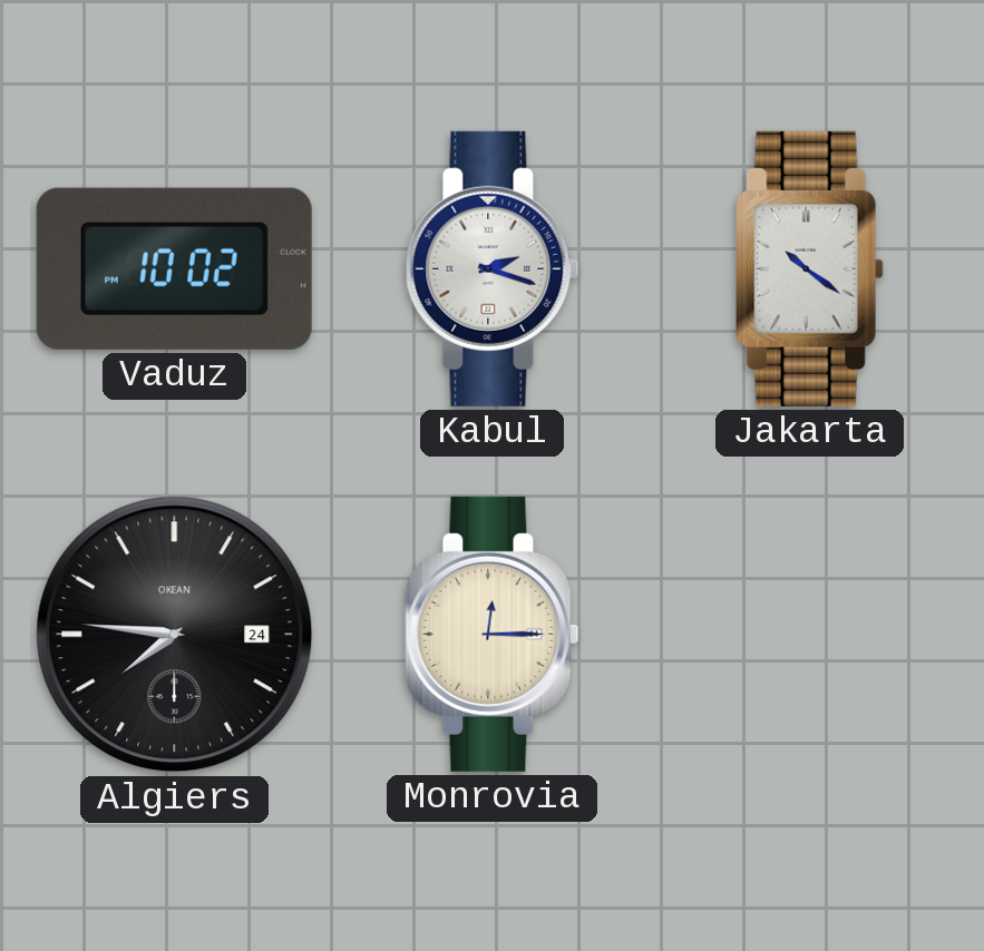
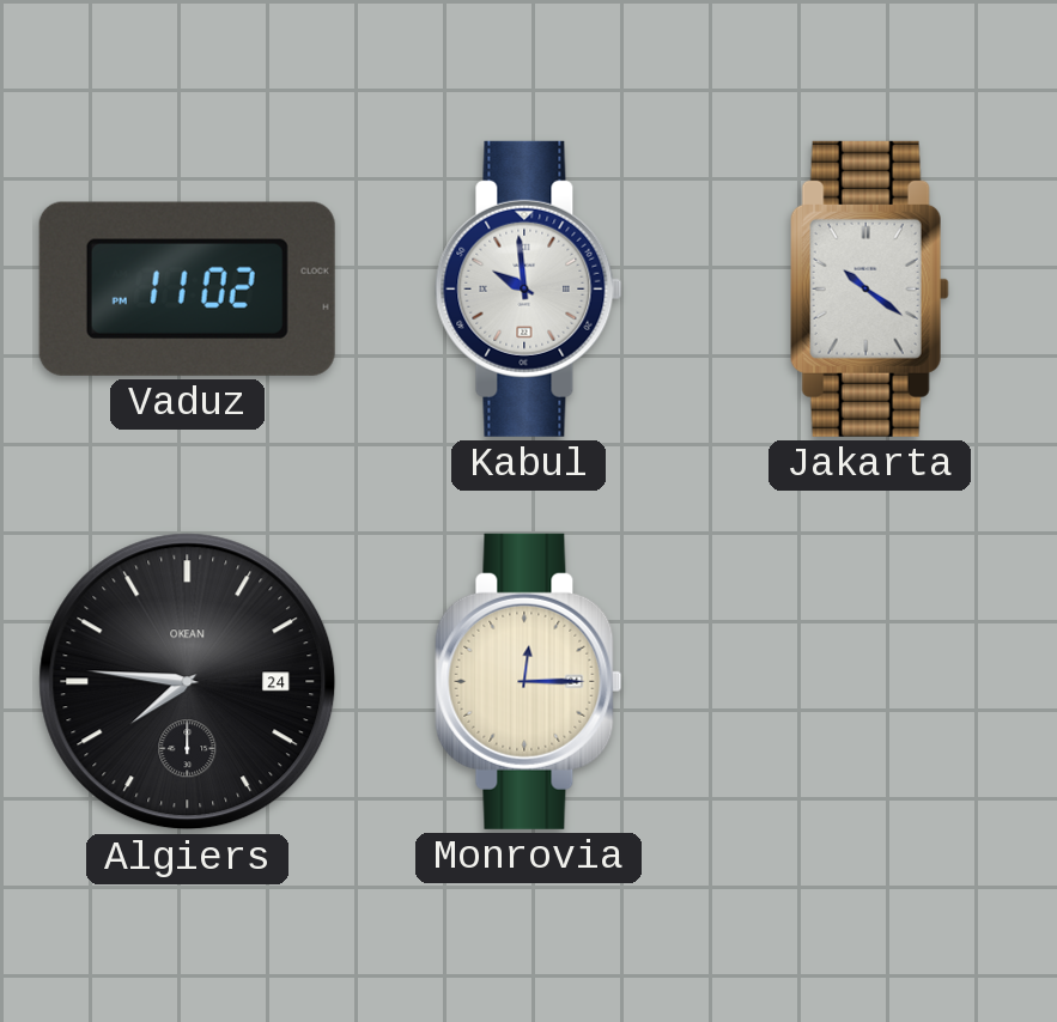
Vaduz: 10:02 -> 11:02
Kabul: 2:18 -> 9:59
